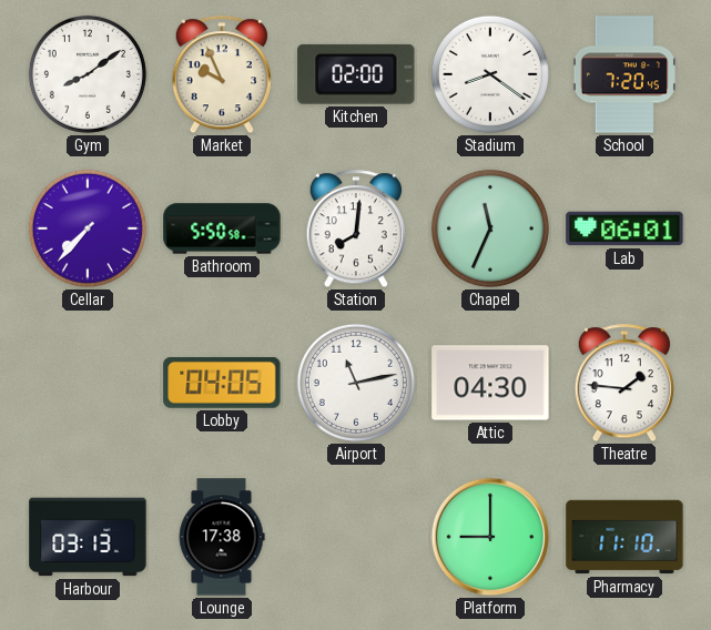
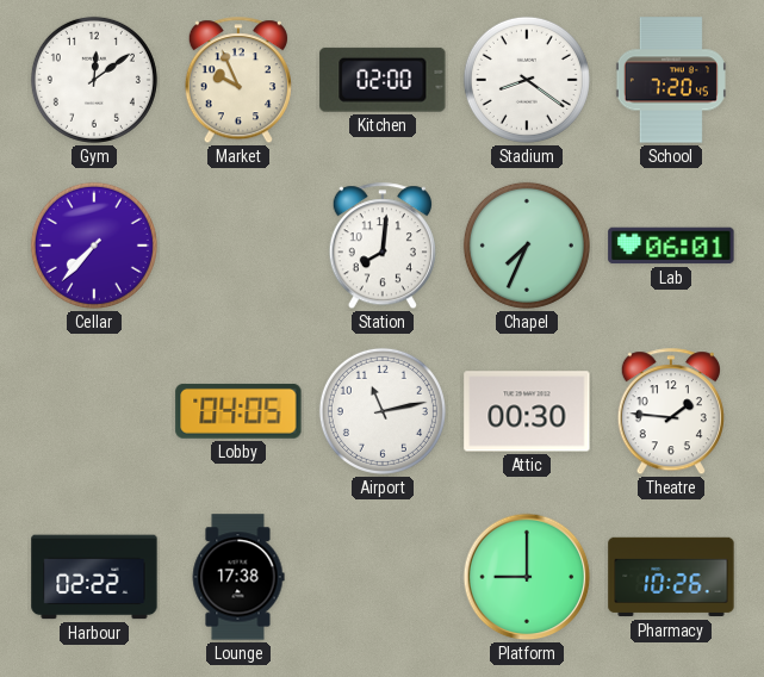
Gym: 8:09 -> 12:09
Bathroom: 5:50 -> none
Chapel: 11:34 -> 7:34
Attic: 04:30 -> 00:30
Harbour: 03:13 -> 02:22
Pharmacy: 11:10 -> 10:26
